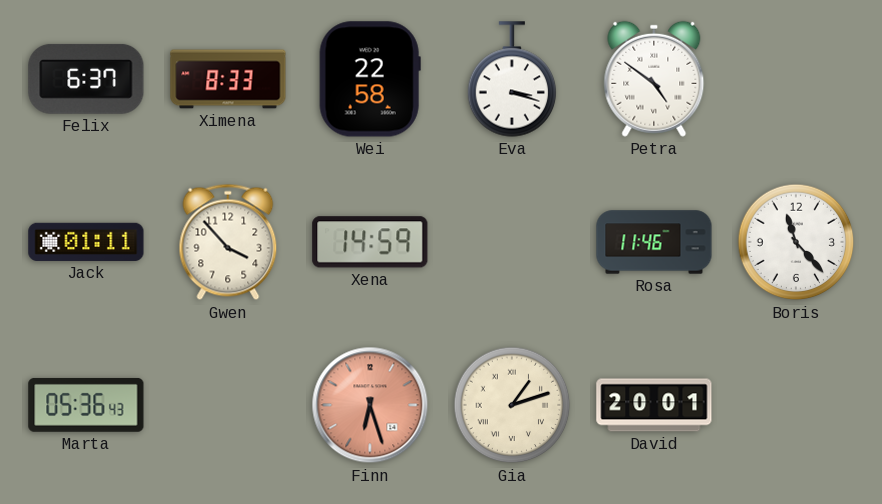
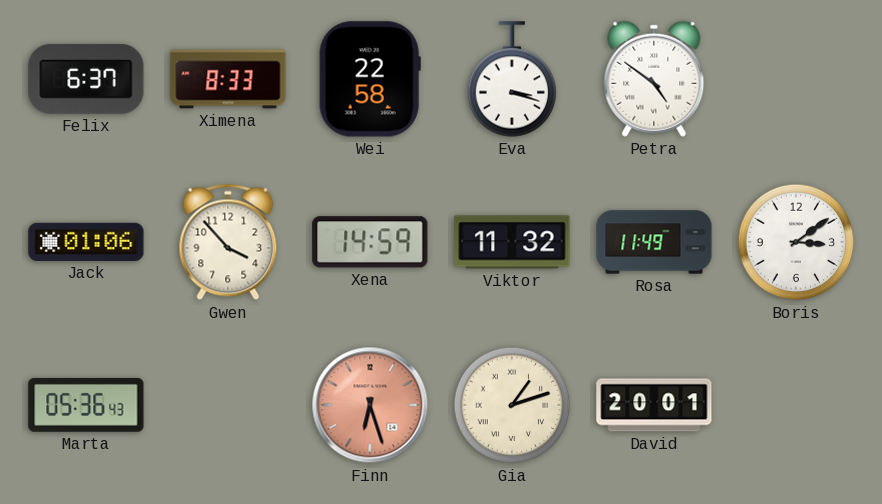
Jack: 01:11 -> 01:06
Viktor: none -> 11:32
Rosa: 11:46 -> 11:49
Boris: 11:23 -> 3:09
